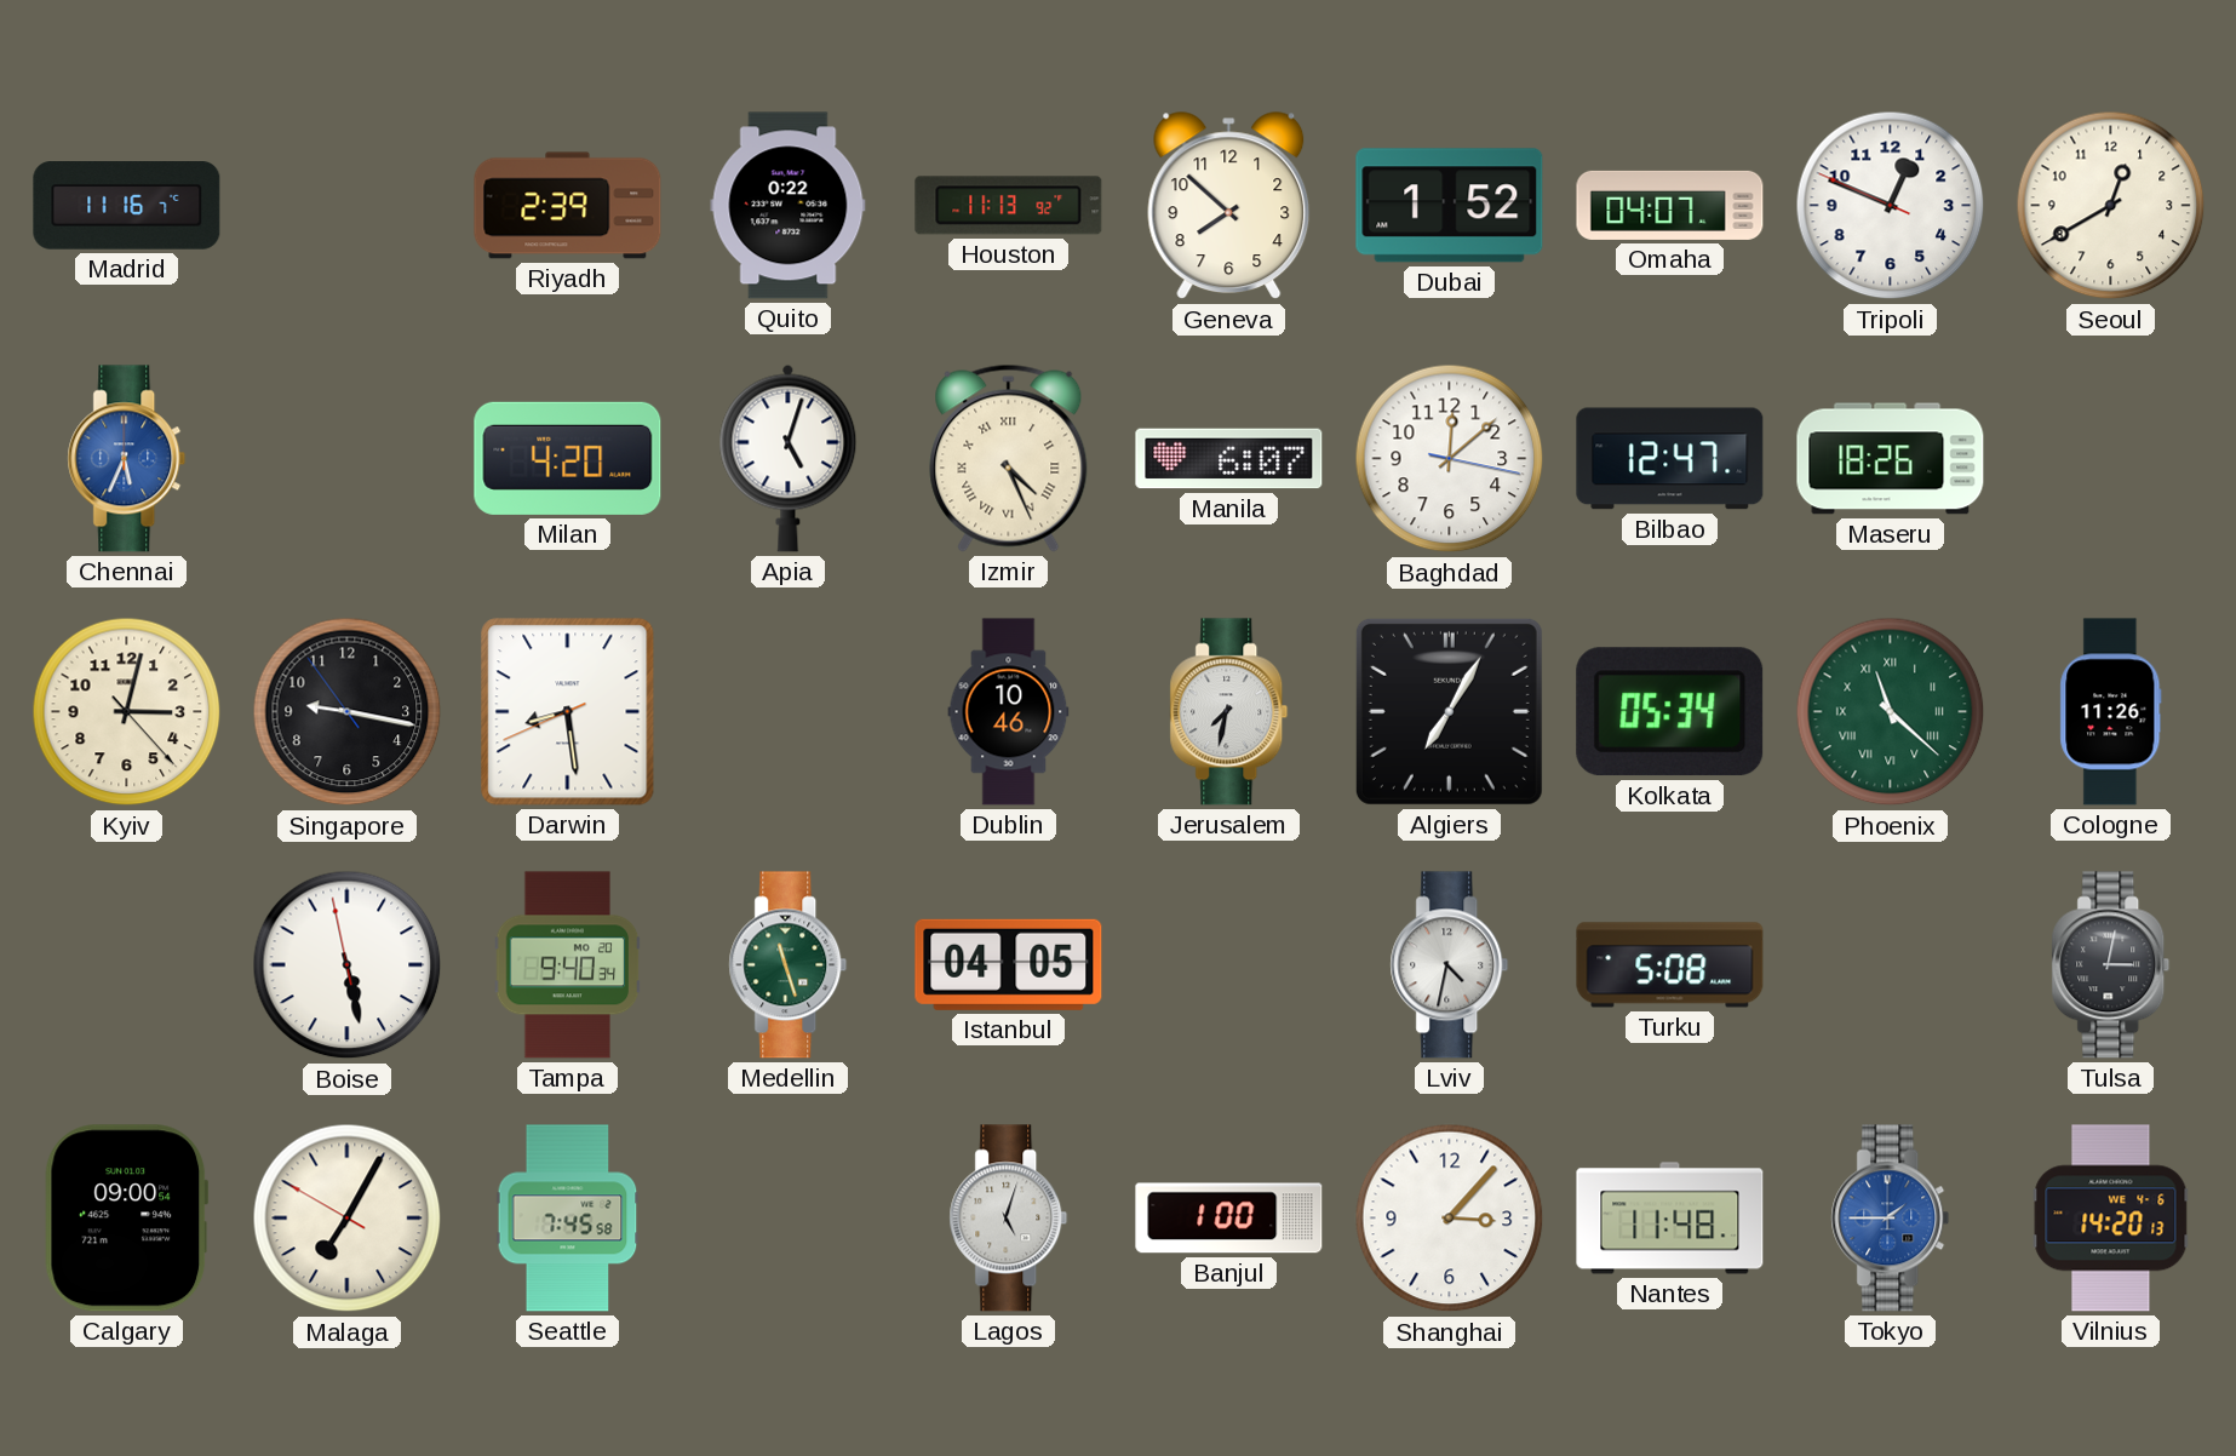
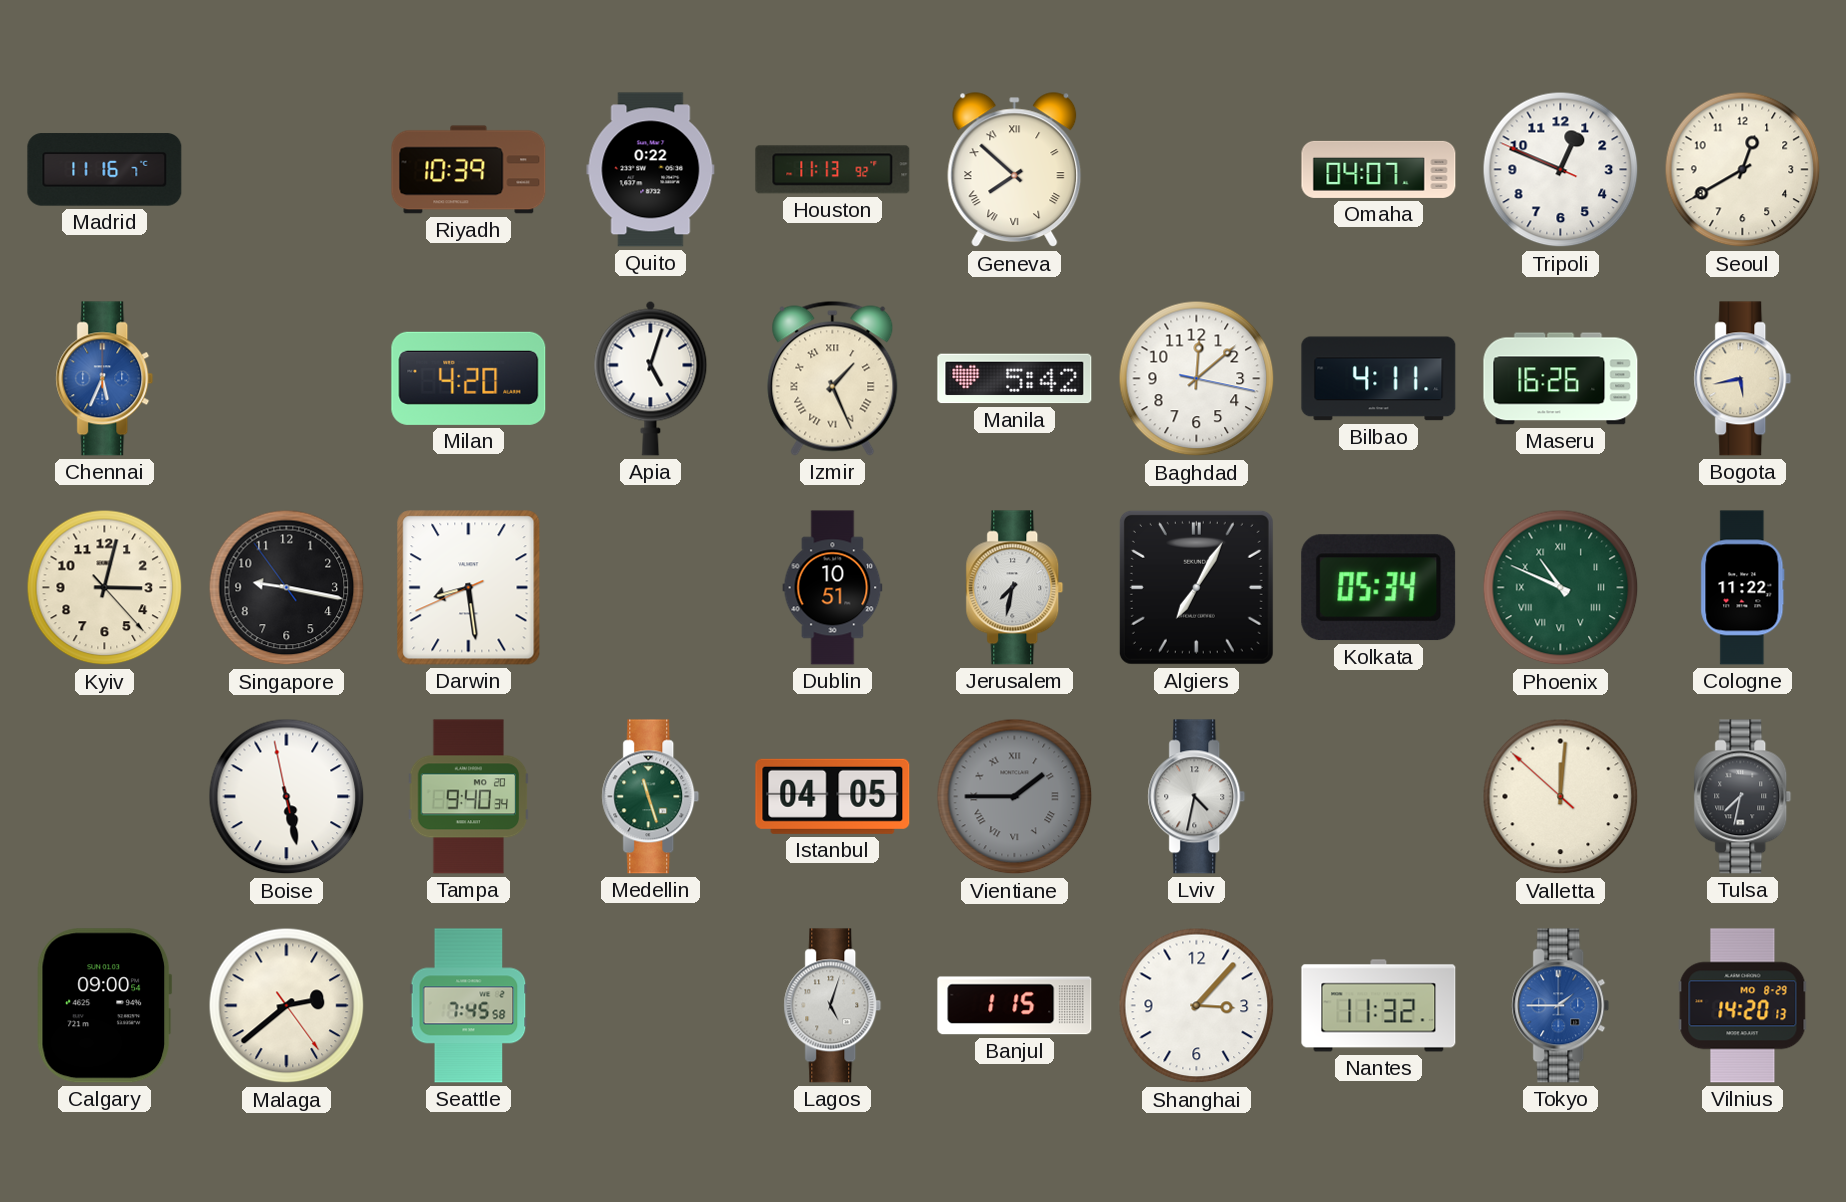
Riyadh: 2:39 -> 10:39
Geneva numerals: Arabic -> Roman
Dubai: 1:52 -> none
Izmir: 4:26 -> 1:26
Manila: 6:07 -> 5:42
Bilbao: 12:47 -> 4:11
Maseru: 18:26 -> 16:26
Bogota: none -> 5:43
Dublin: 10:46 -> 10:51
Phoenix: 11:22 -> 10:49
Cologne: 11:26 -> 11:22
Vientiane: none -> 1:45
Turku: 5:08 -> none
Valletta: none -> 12:00
Tulsa: 3:02 -> 7:32
Malaga: 7:04 -> 2:38
Banjul: 1:00 -> 1:15
Nantes: 11:48 -> 11:32
Vilnius date: WE 4-6 -> MO 8-29
